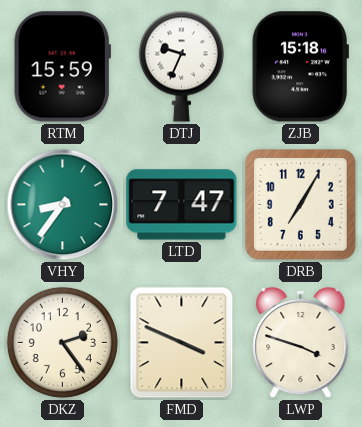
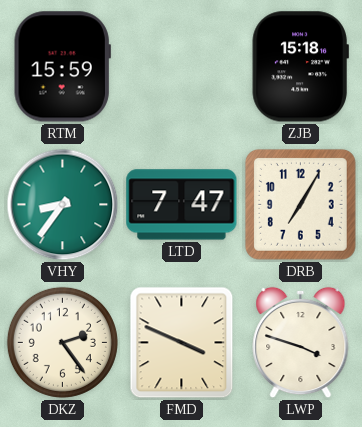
DTJ: 9:34 -> none
